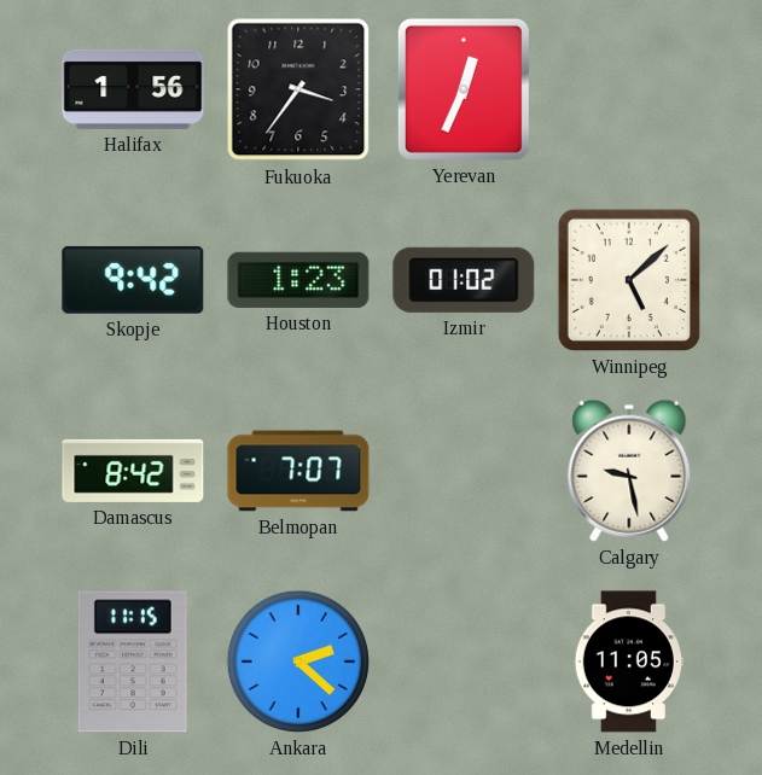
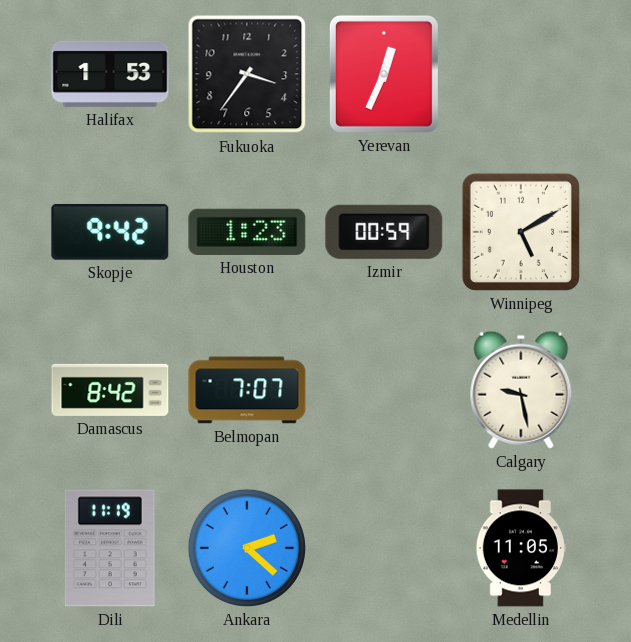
Halifax: 1:56 -> 1:53
Izmir: 01:02 -> 00:59
Winnipeg: 5:08 -> 5:10
Dili: 11:15 -> 11:19
